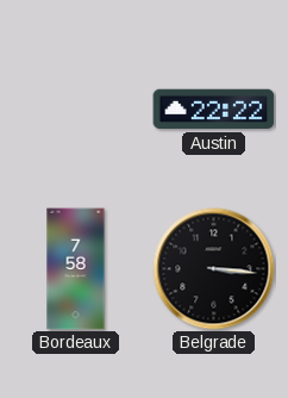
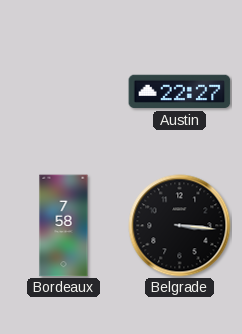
Austin: 22:22 -> 22:27
